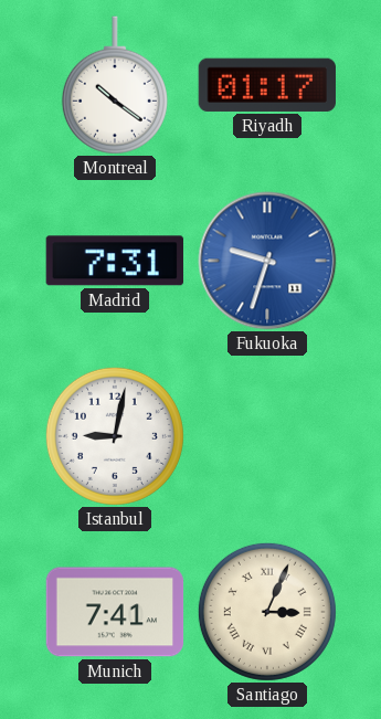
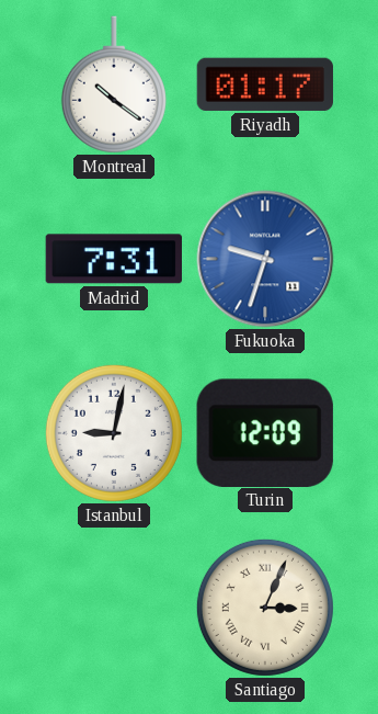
Turin: none -> 12:09
Munich: 7:41 -> none
